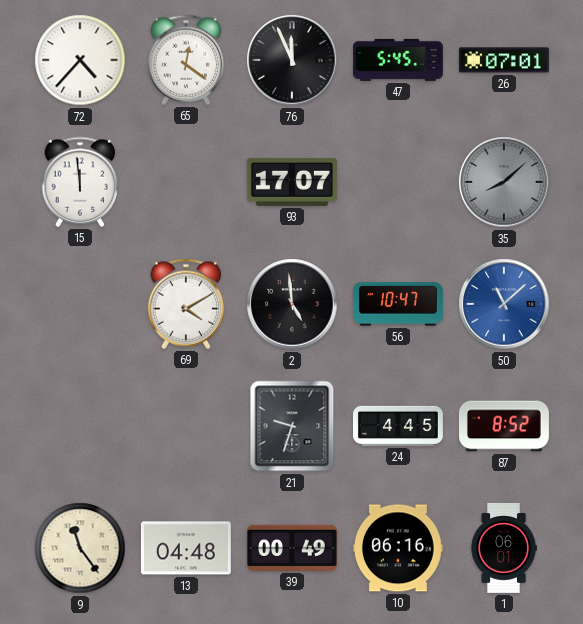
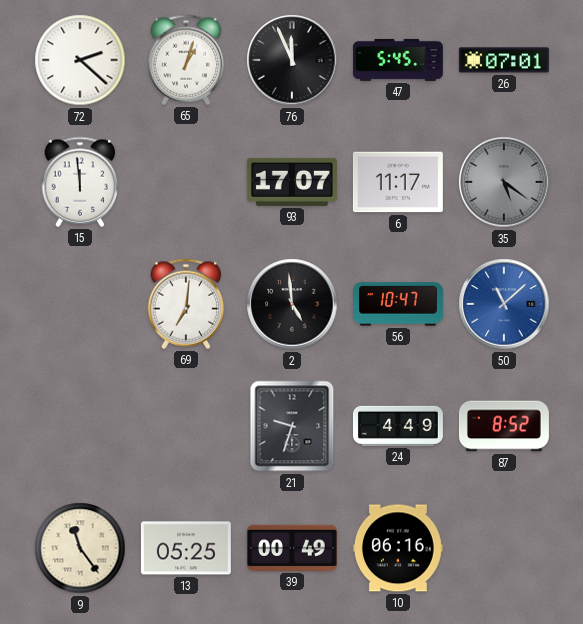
72: 4:37 -> 2:22
65: 12:21 -> 1:03
6: none -> 11:17
35: 8:08 -> 5:21
69: 4:10 -> 7:01
24: 4:45 -> 4:49
13: 04:48 -> 05:25
1: 06:01 -> none
